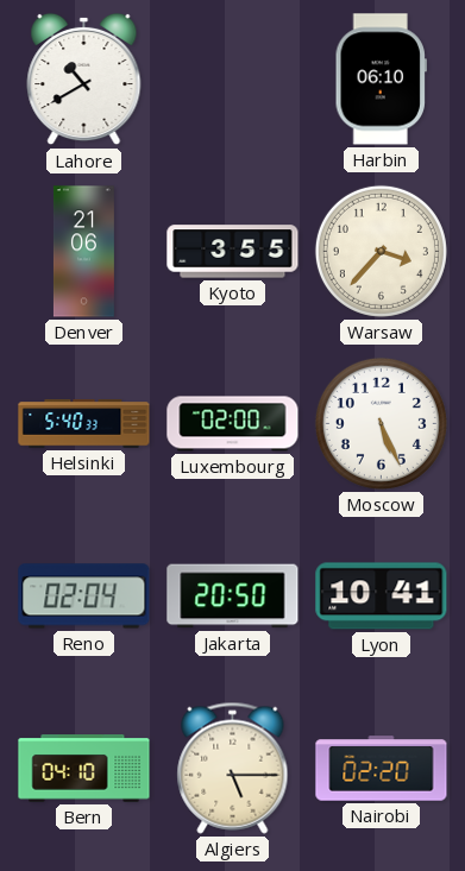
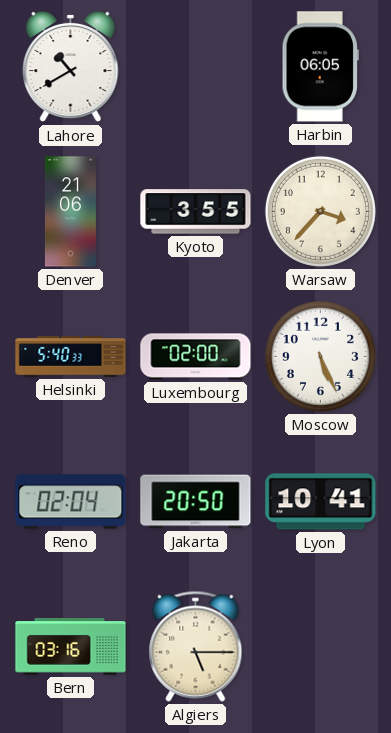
Harbin: 06:10 -> 06:05
Bern: 04:10 -> 03:16
Nairobi: 02:20 -> none
